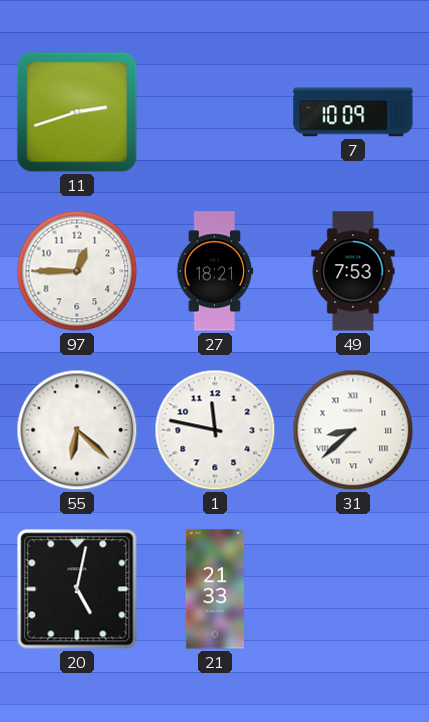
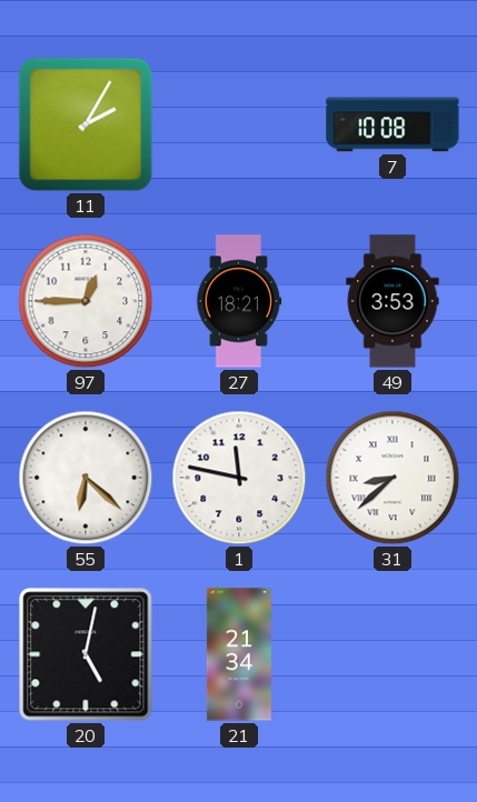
11: 2:42 -> 2:05
7: 10:09 -> 10:08
49: 7:53 -> 3:53
21: 21:33 -> 21:34
